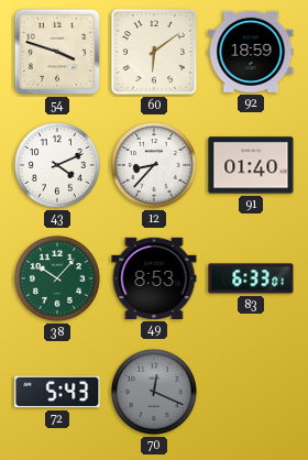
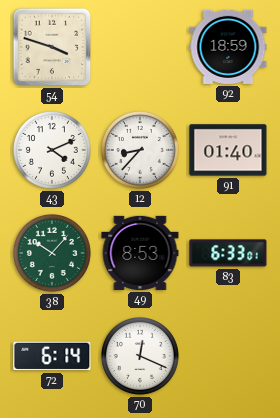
60: 6:09 -> none
72: 5:43 -> 6:14
70 dial: grey -> white
